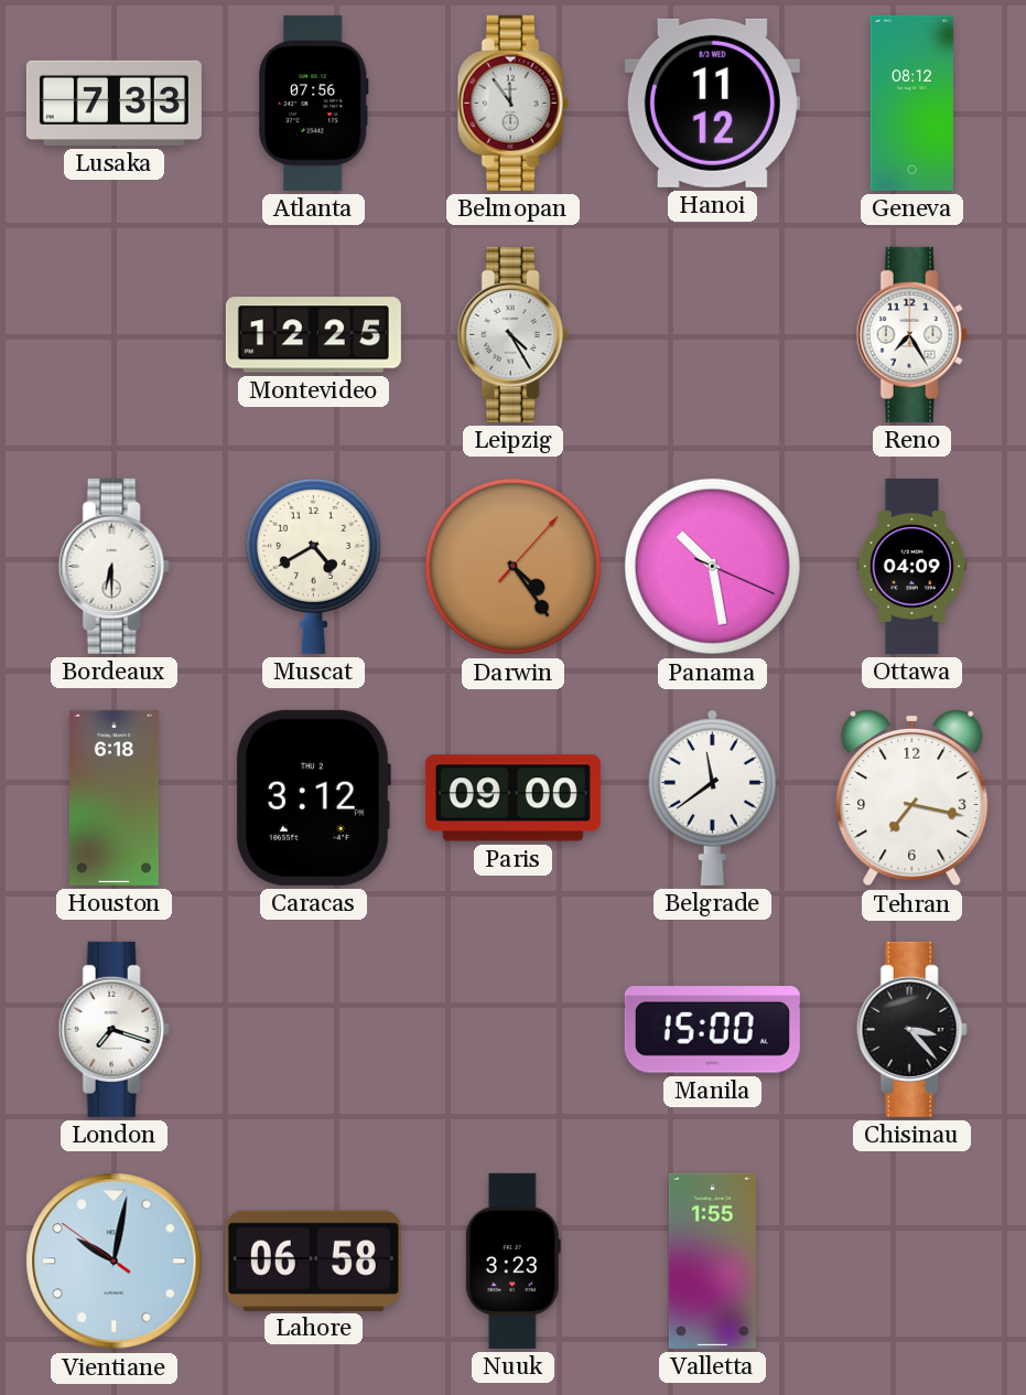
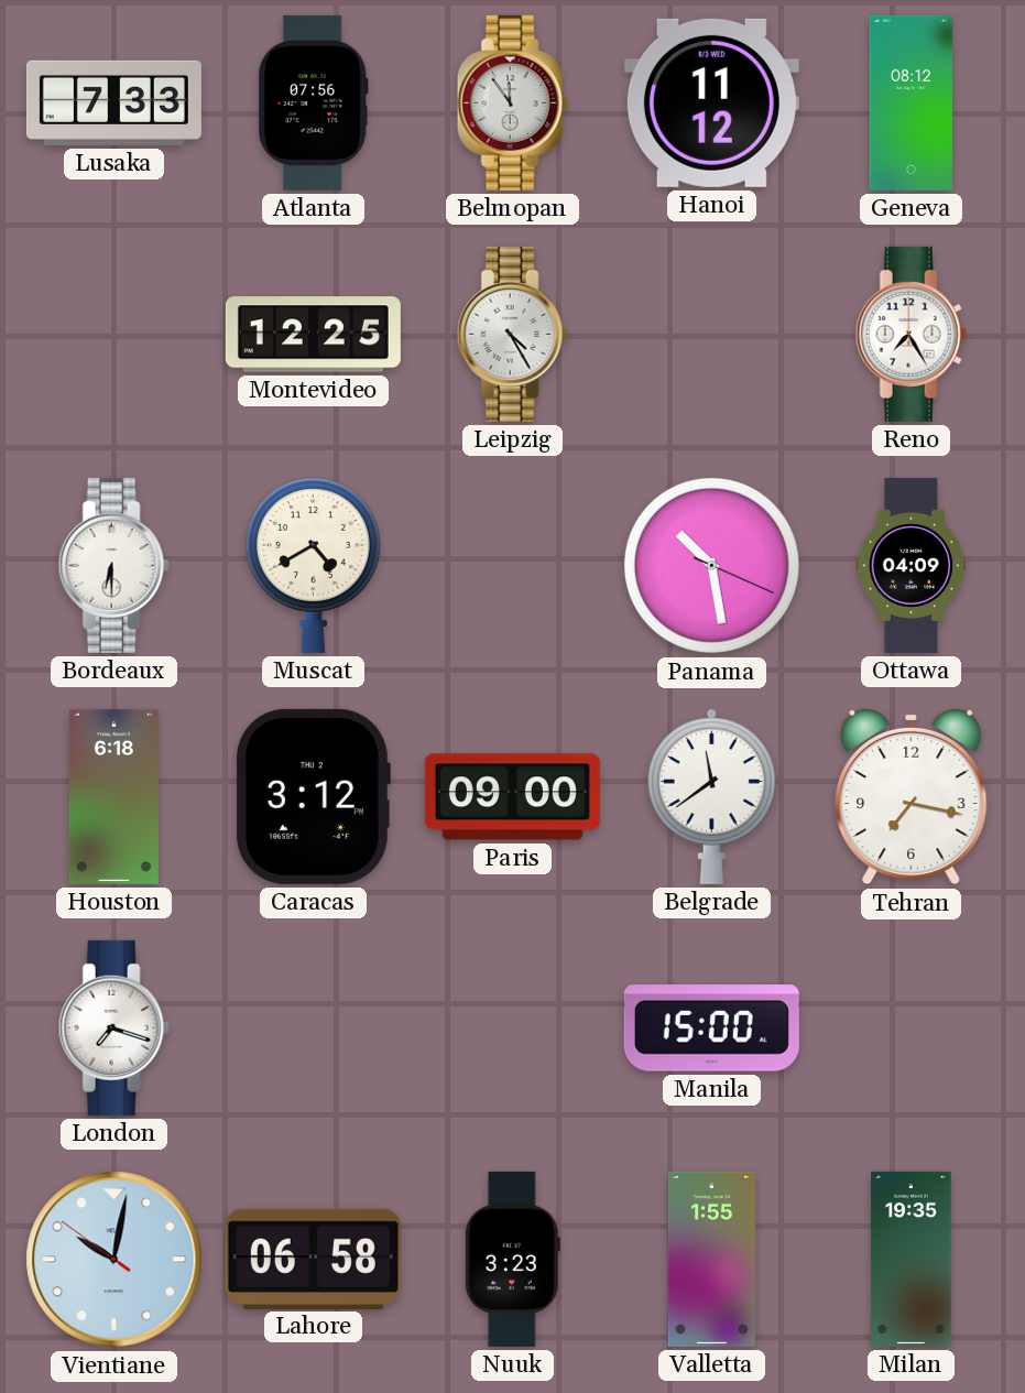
Darwin: 4:24 -> none
Chisinau: 3:23 -> none
Milan: none -> 19:35
